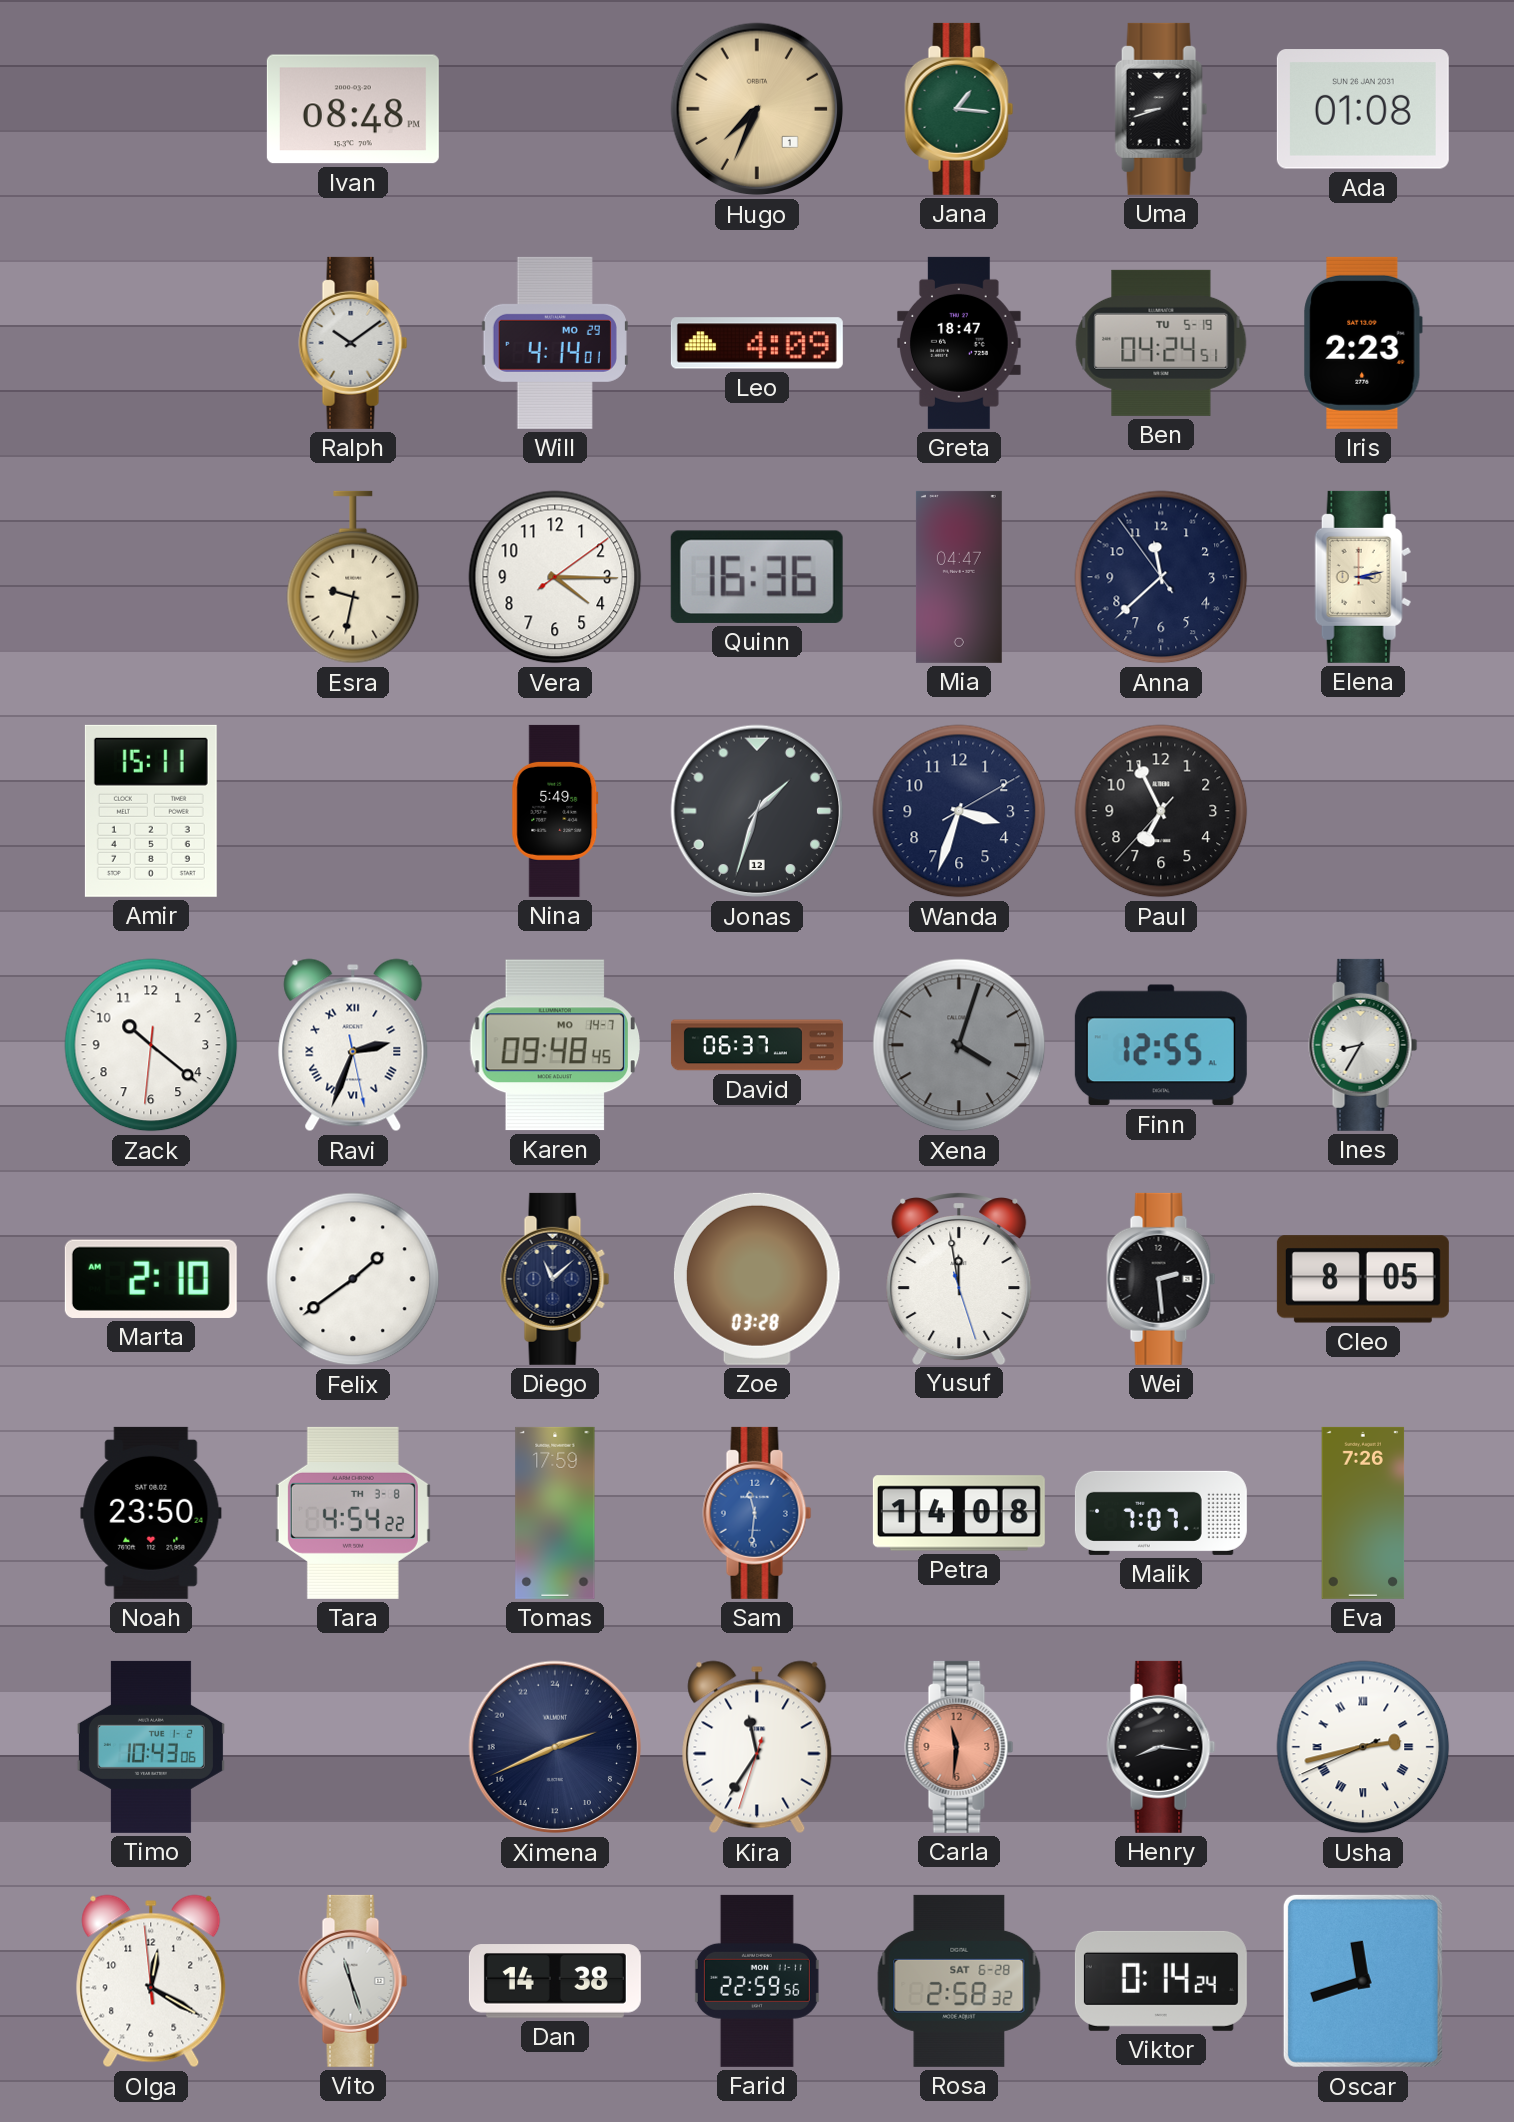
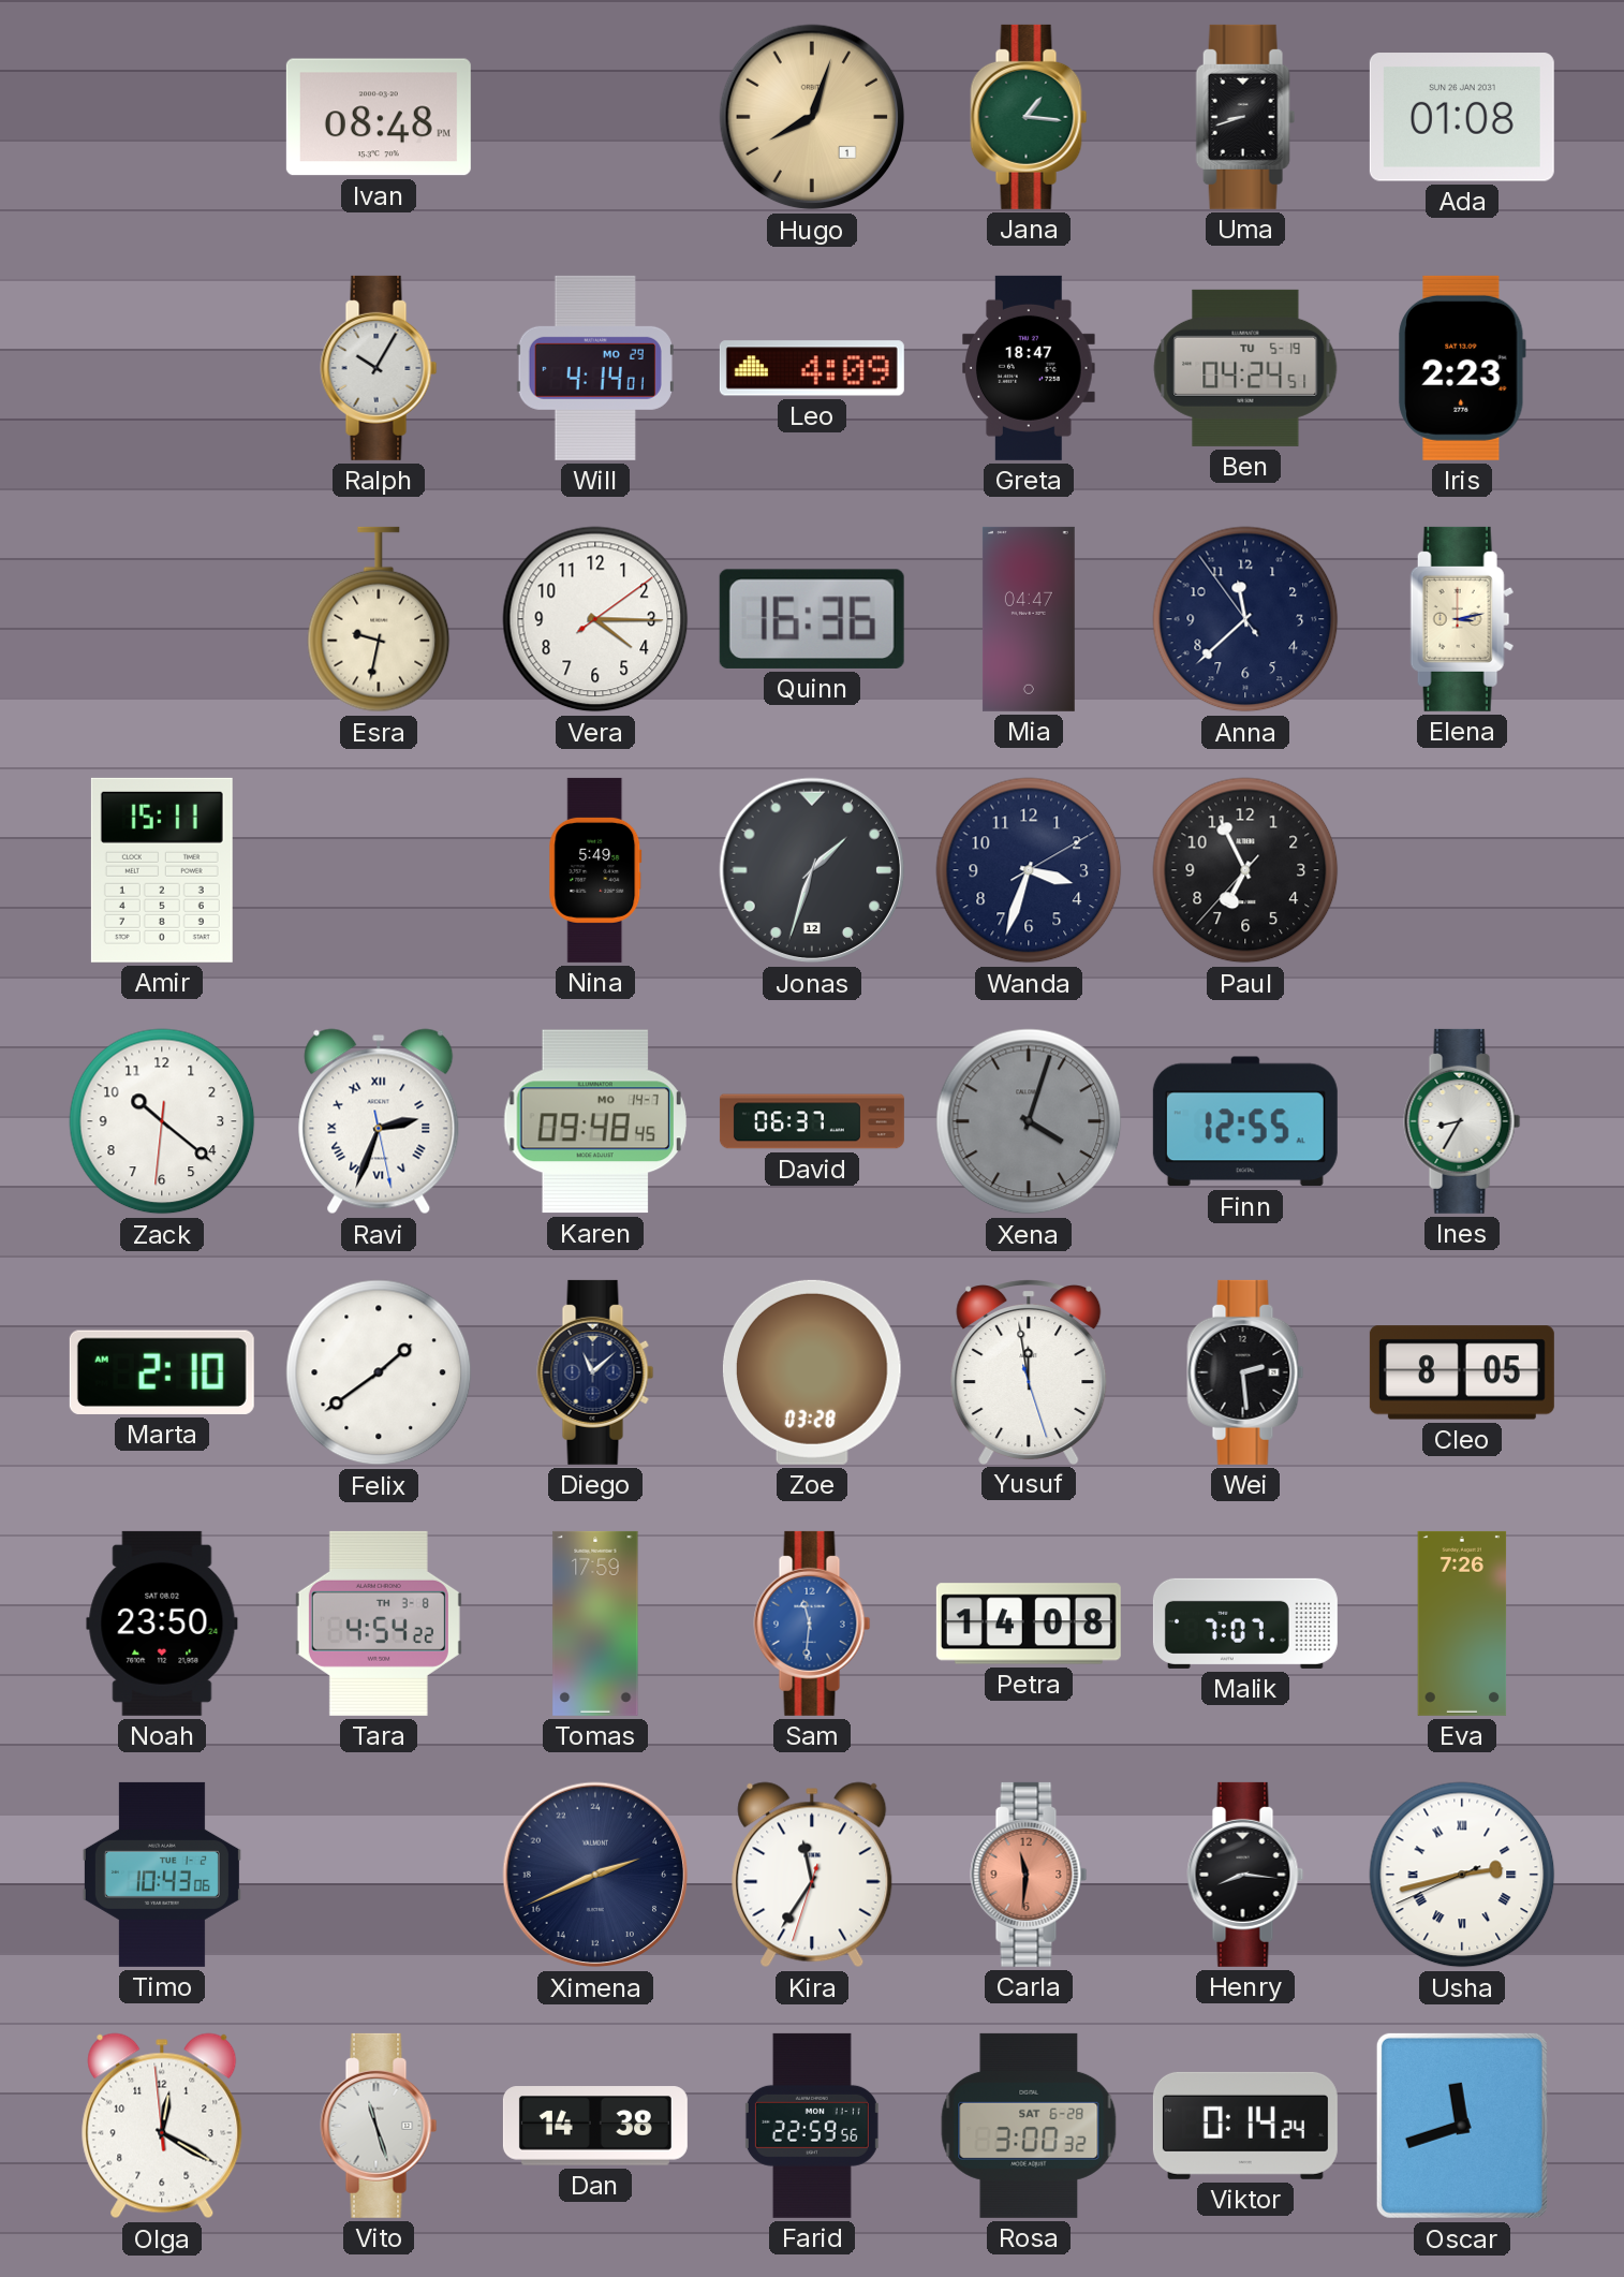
Hugo: 7:34 -> 8:03
Ralph: 10:09 -> 10:05
Rosa: 2:58 -> 3:00
